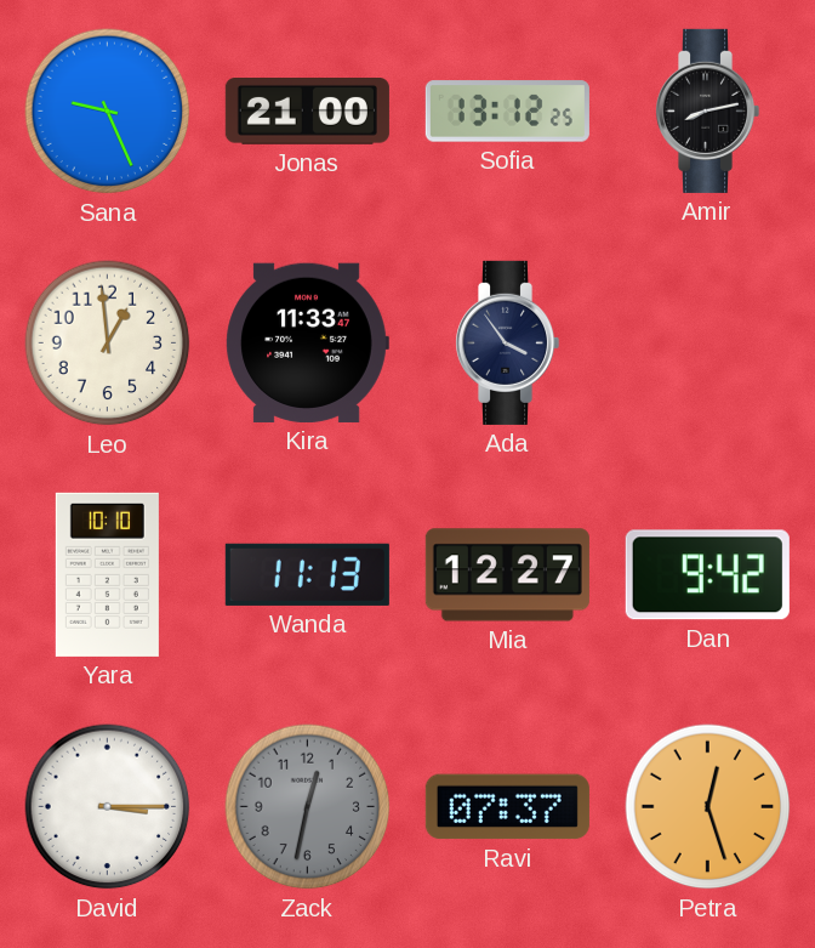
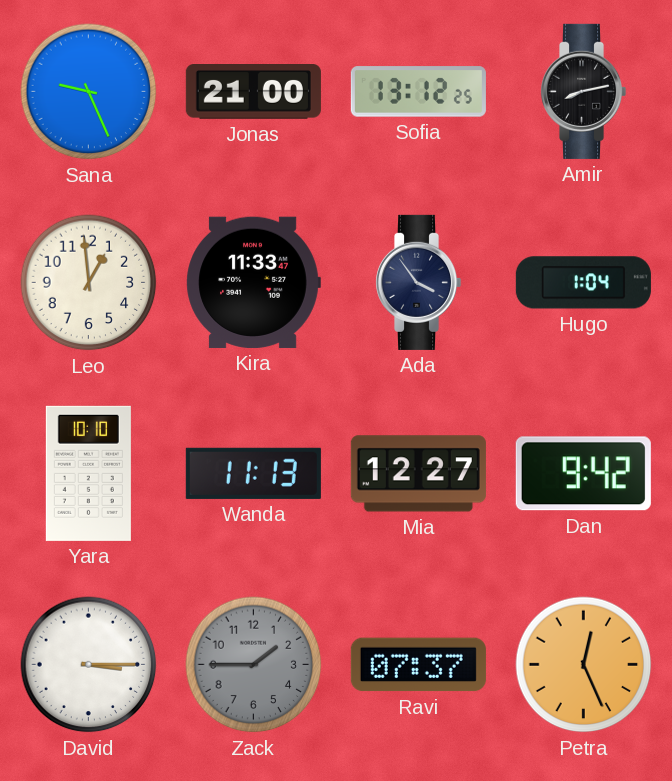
Hugo: none -> 1:04
Zack: 12:32 -> 1:45
Petra: 12:27 -> 12:26
